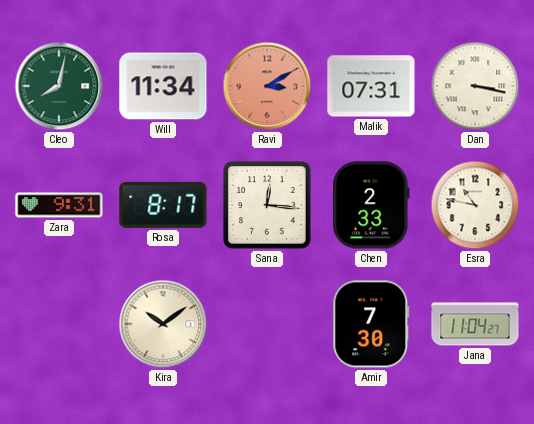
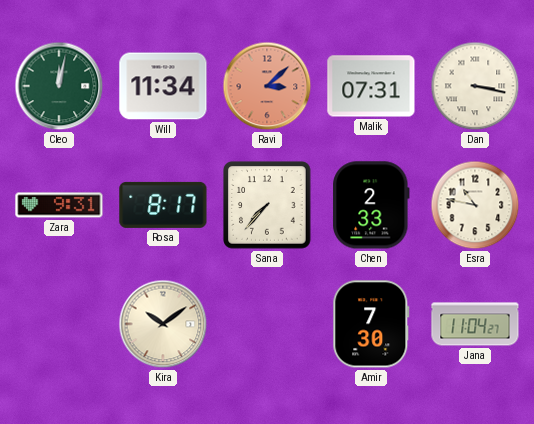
Cleo: 8:02 -> 12:02
Ravi: 3:10 -> 3:08
Sana: 12:16 -> 7:37
